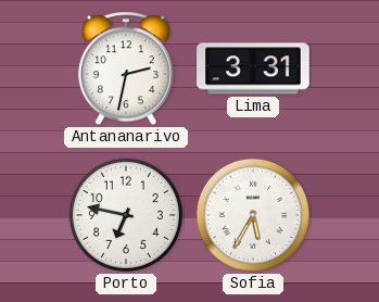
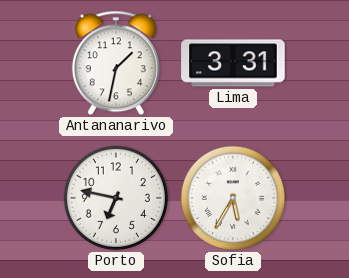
Antananarivo: 2:32 -> 1:32
